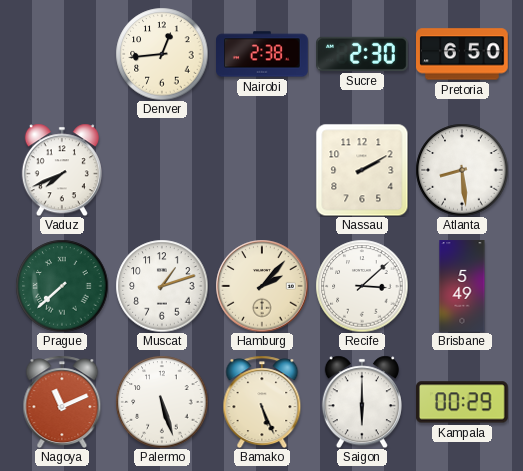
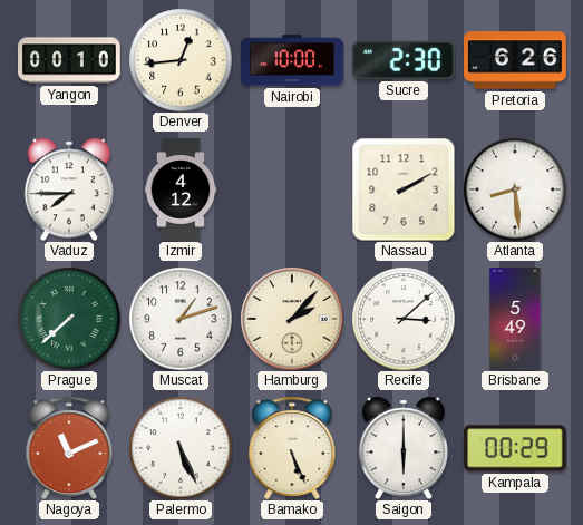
Yangon: none -> 00:10
Nairobi: 2:38 -> 10:00
Pretoria: 6:50 -> 6:26
Vaduz: 7:41 -> 7:45
Izmir: none -> 4:12
Palermo: 5:27 -> 5:26
